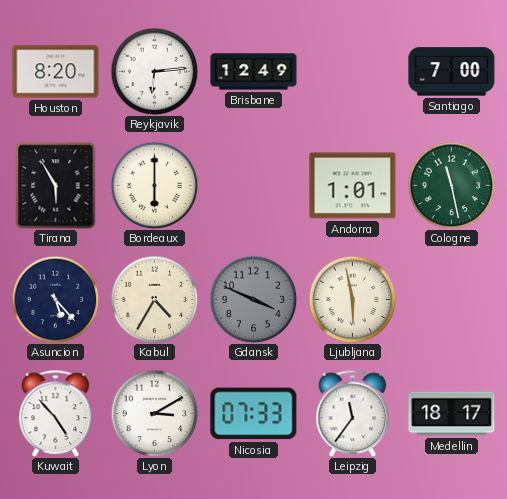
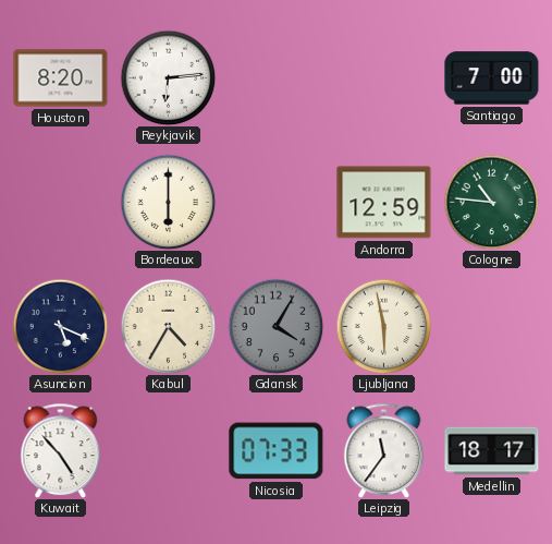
Brisbane: 12:49 -> none
Tirana: 5:55 -> none
Andorra: 1:01 -> 12:59
Cologne: 11:28 -> 10:46
Asuncion: 5:23 -> 5:19
Gdansk: 3:49 -> 4:05
Lyon: 3:10 -> none
